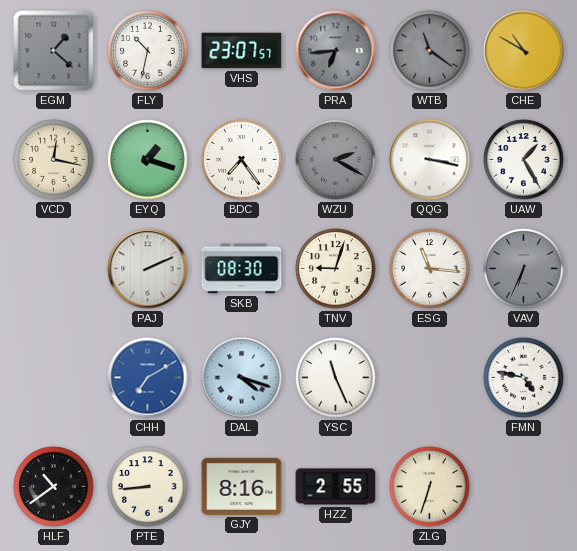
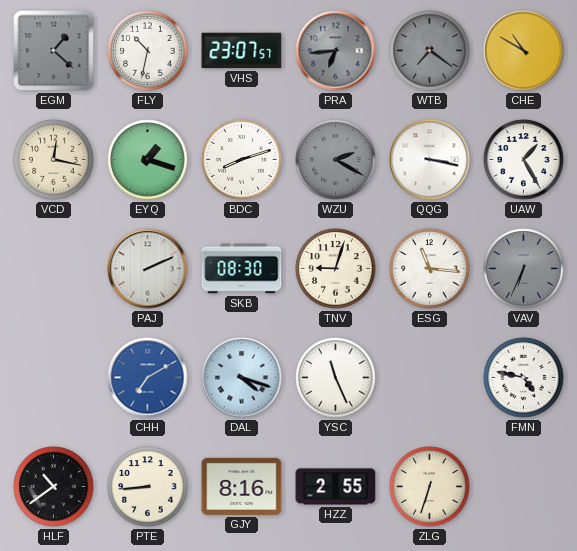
WTB: 11:21 -> 7:21
BDC: 7:24 -> 8:12
